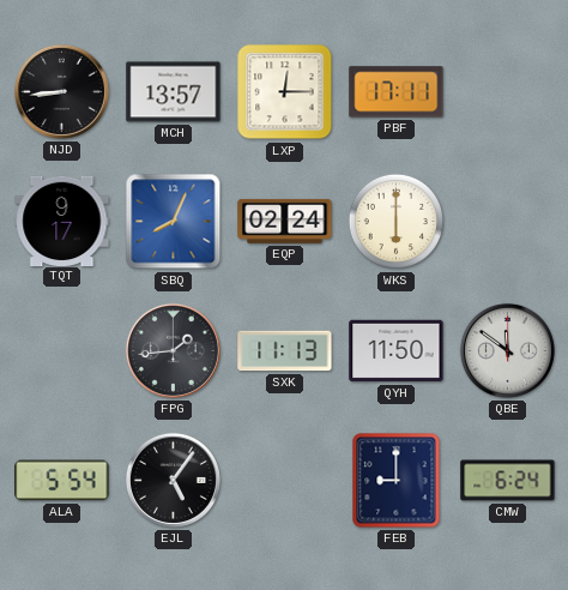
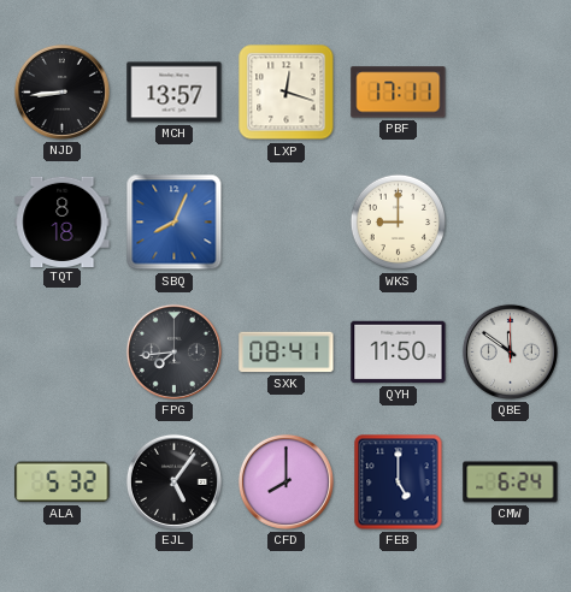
LXP: 12:15 -> 12:18
TQT: 9:17 -> 8:18
EQP: 02:24 -> none
WKS: 6:00 -> 9:00
FPG: 1:44 -> 7:44
SXK: 11:13 -> 08:41
ALA: 5:54 -> 5:32
CFD: none -> 8:00
FEB: 9:00 -> 5:00
